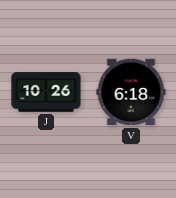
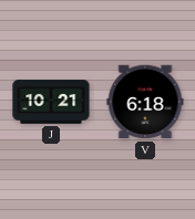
J: 10:26 -> 10:21
